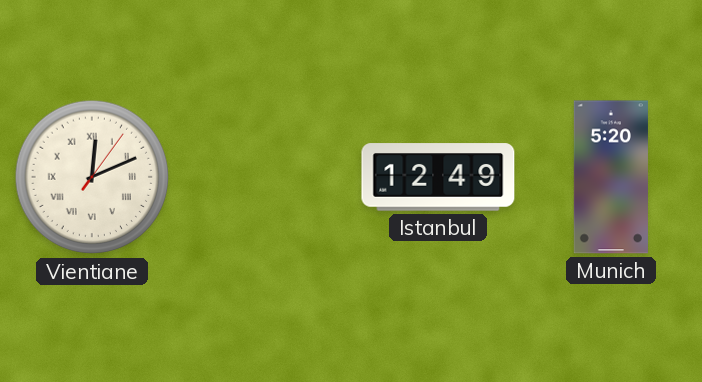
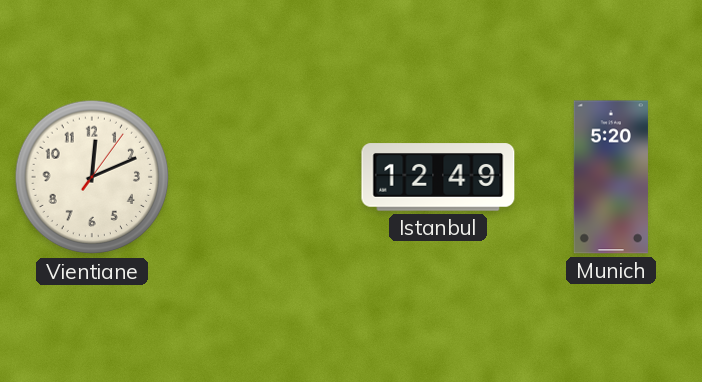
Vientiane numerals: Roman -> Arabic
